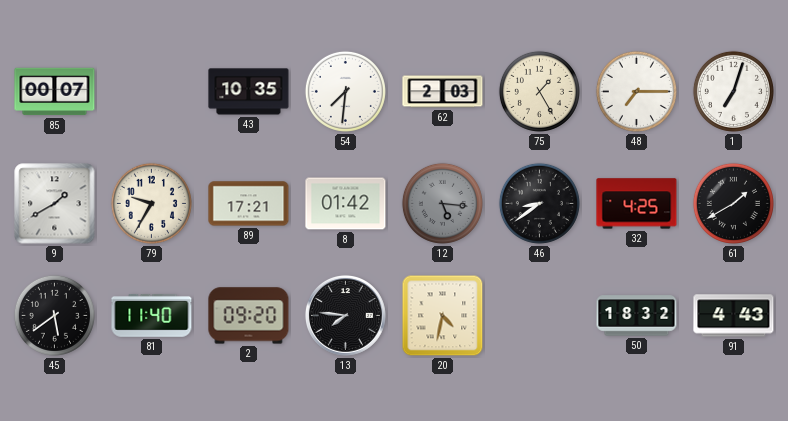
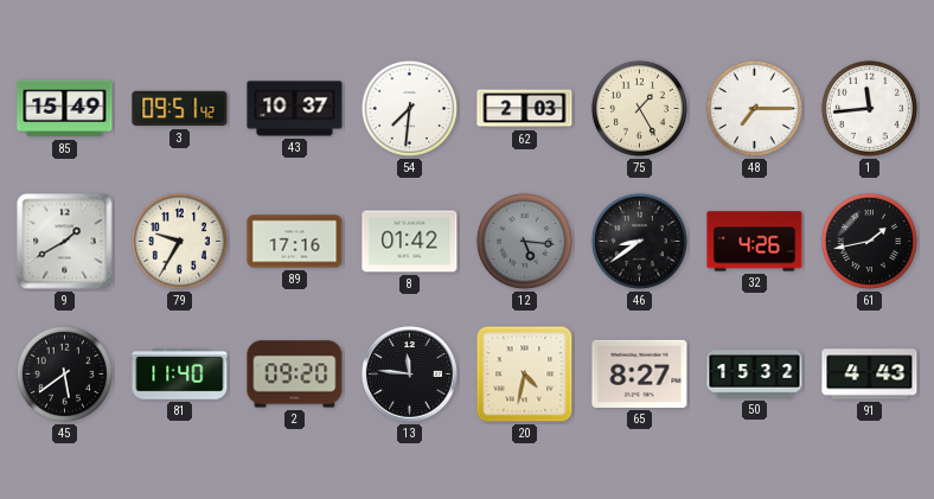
85: 00:07 -> 15:49
3: none -> 09:51
43: 10:35 -> 10:37
1: 7:03 -> 11:44
89: 17:21 -> 17:16
32: 4:25 -> 4:26
61: 1:40 -> 1:43
13: 7:46 -> 11:46
65: none -> 8:27
50: 18:32 -> 15:32
